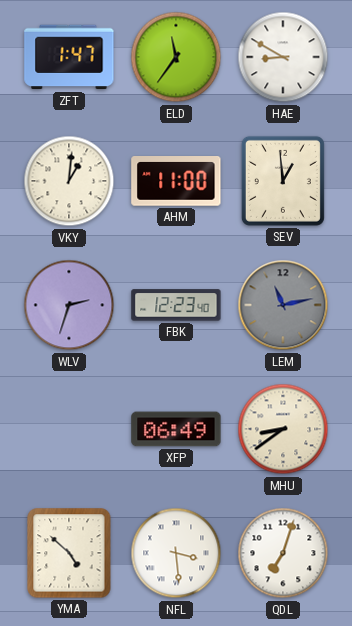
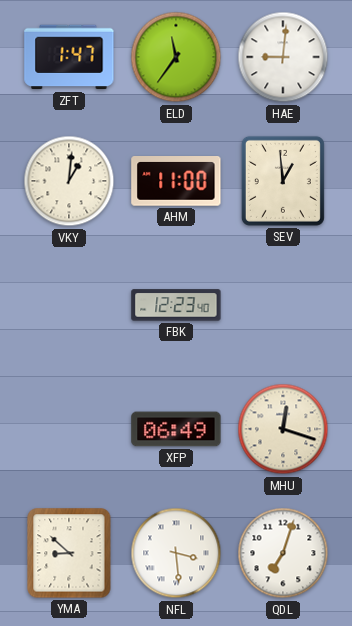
HAE: 8:50 -> 9:01
WLV: 2:33 -> none
LEM: 11:13 -> none
MHU: 8:39 -> 12:18
YMA: 4:52 -> 8:52
